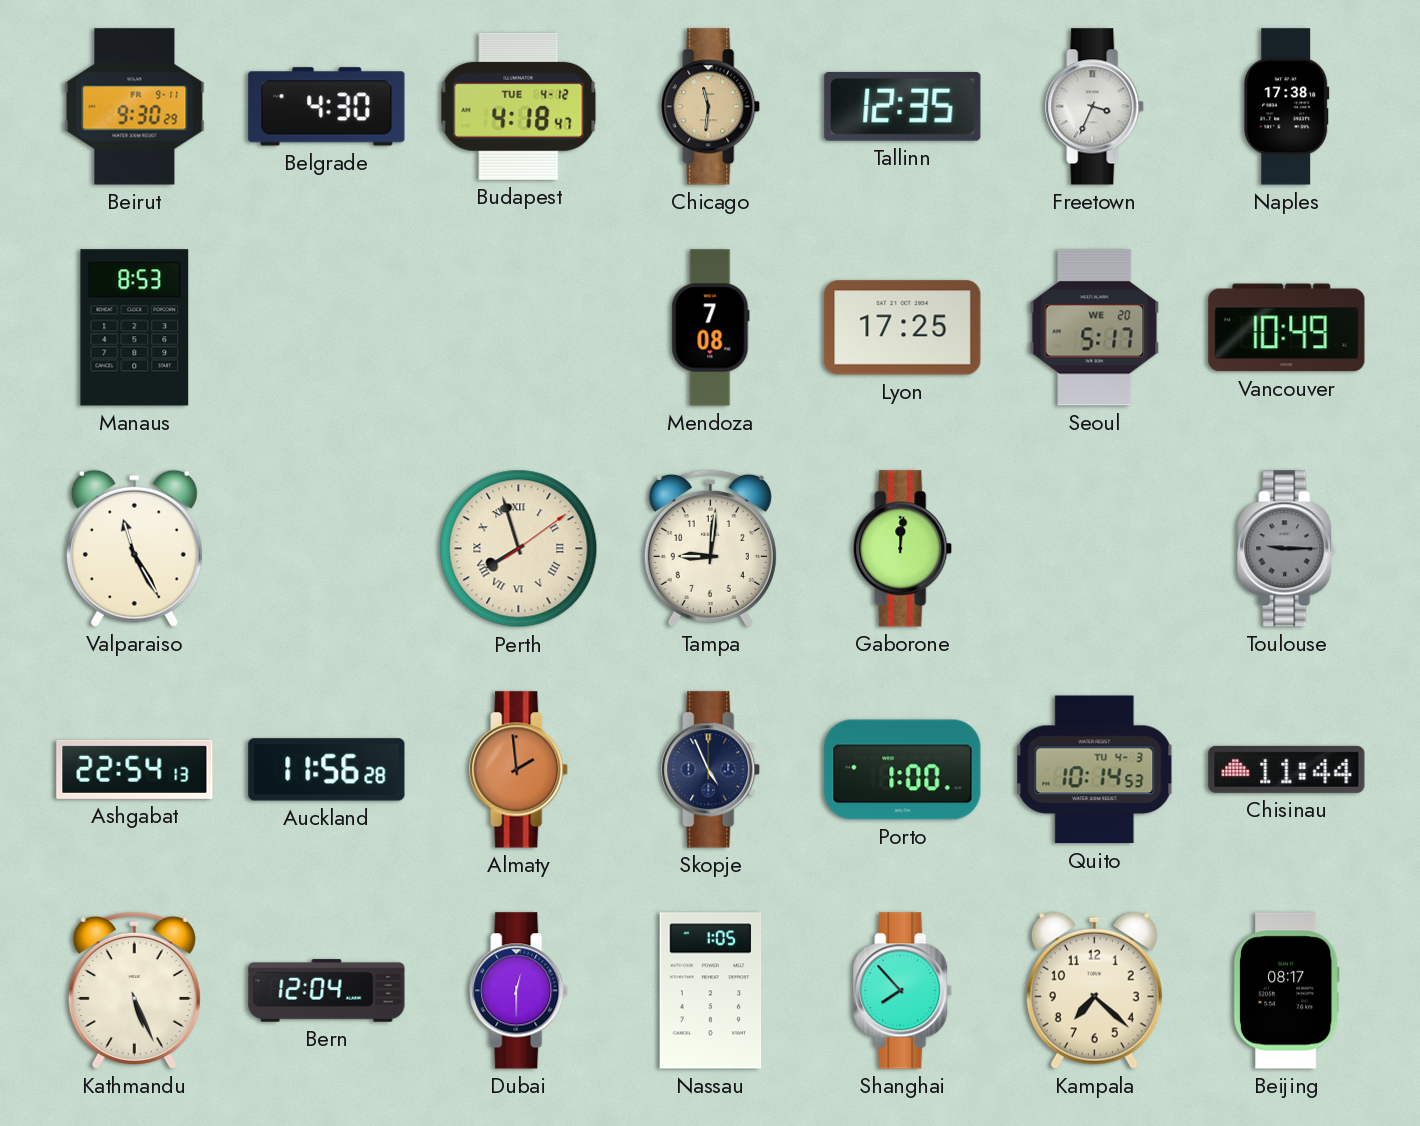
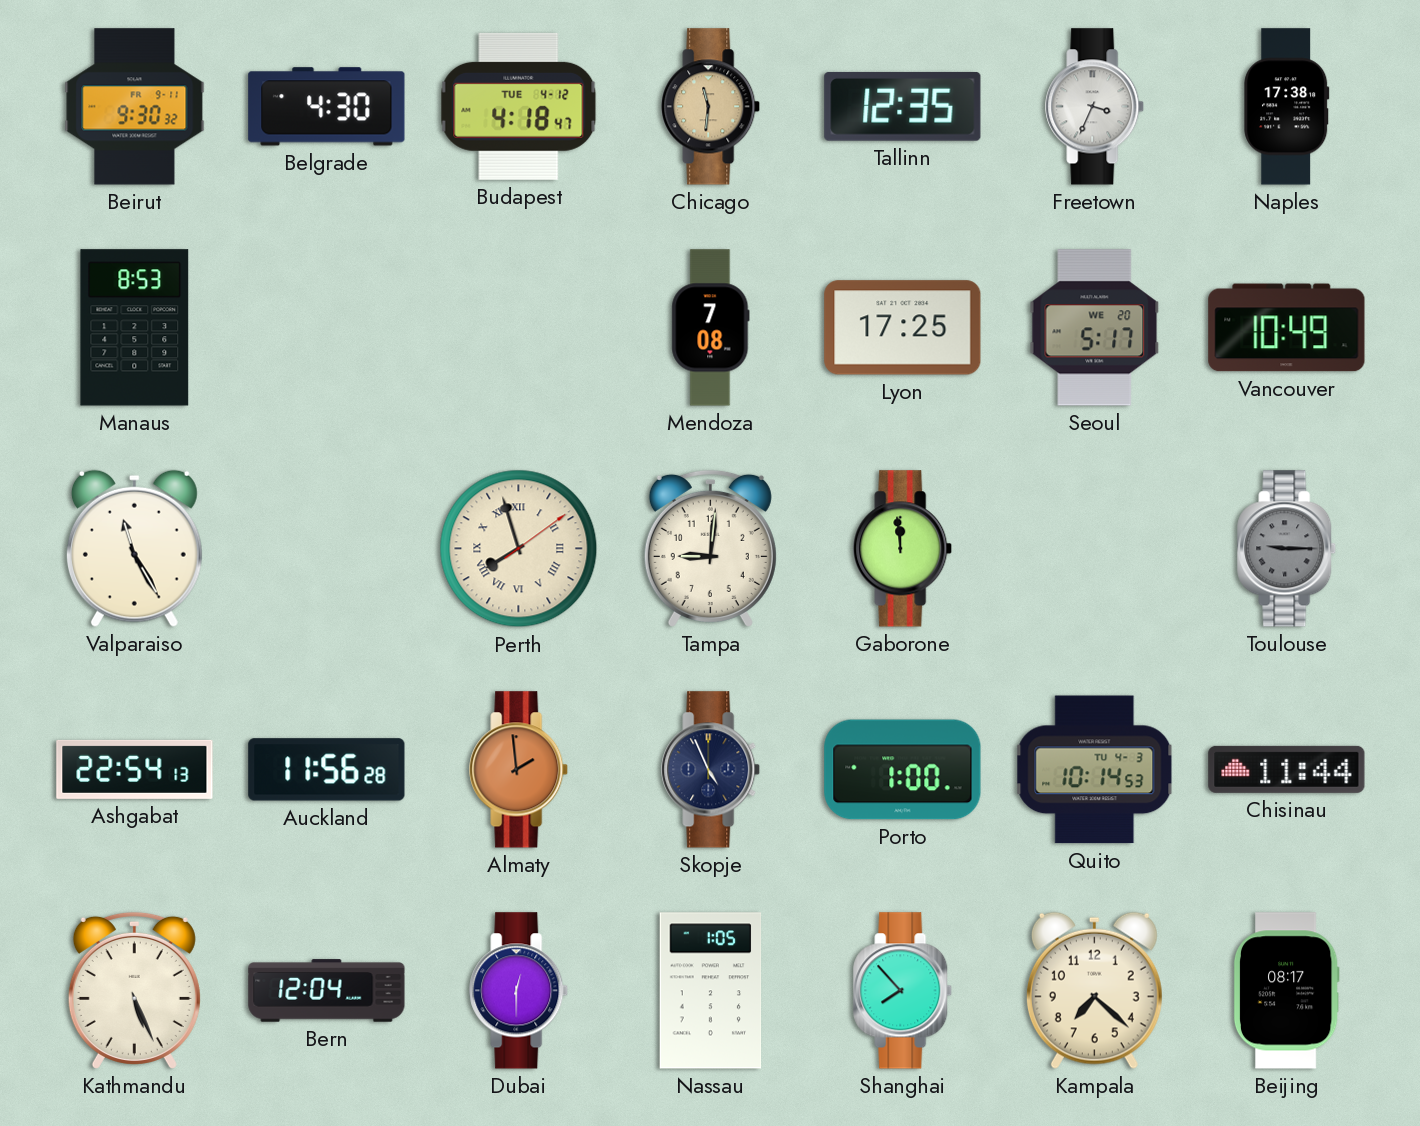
Beirut: 9:30:29 -> 9:30:32
Gaborone: 12:01 -> 11:59
